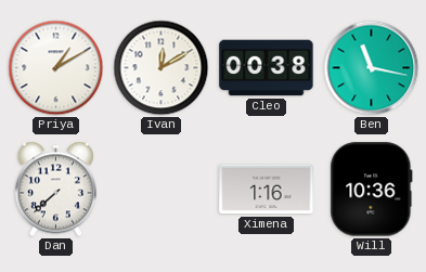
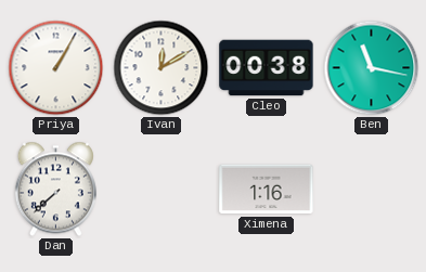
Priya: 1:10 -> 1:05
Will: 10:36 -> none
